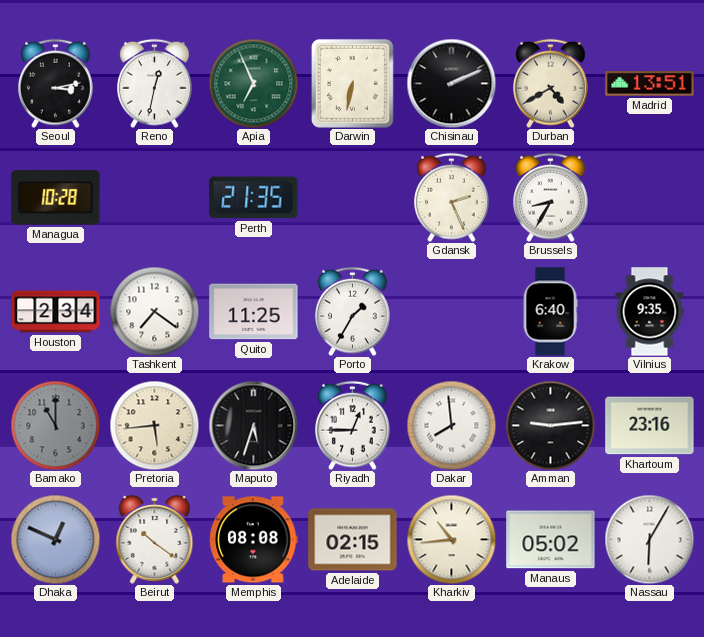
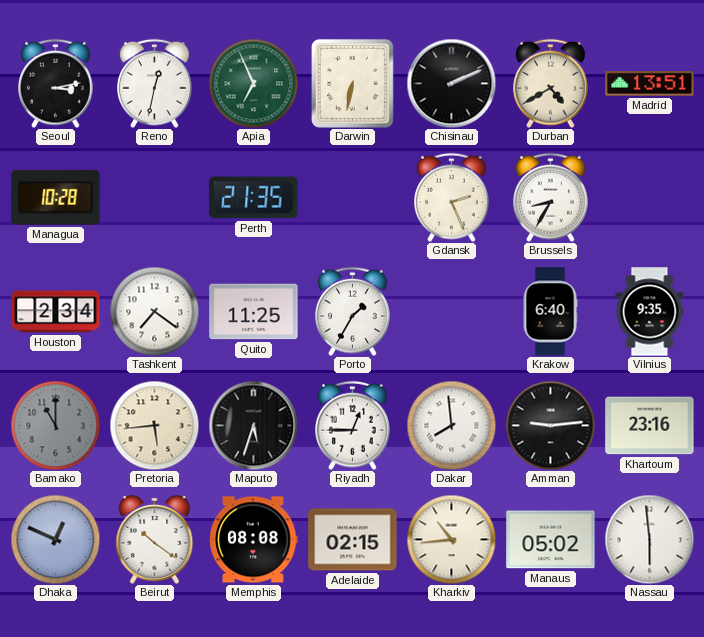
Nassau: 6:05 -> 5:59
